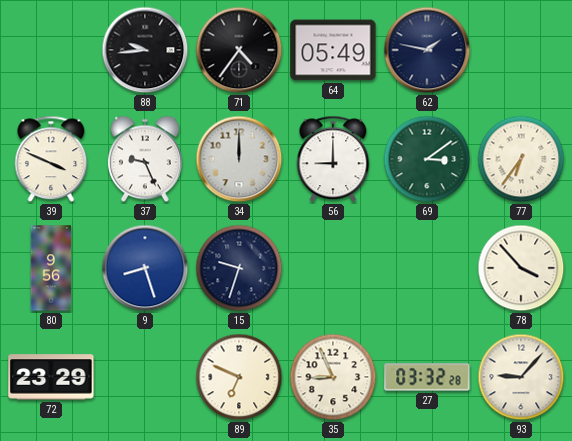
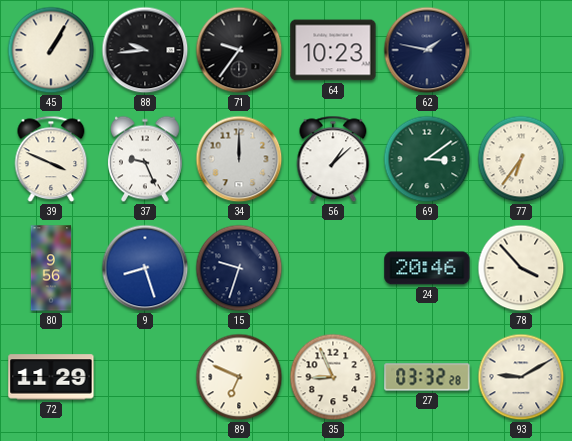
45: none -> 1:05
71: 4:36 -> 9:36
64: 05:49 -> 10:23
56: 9:00 -> 1:08
24: none -> 20:46
72: 23:29 -> 11:29
93: 9:07 -> 9:10
